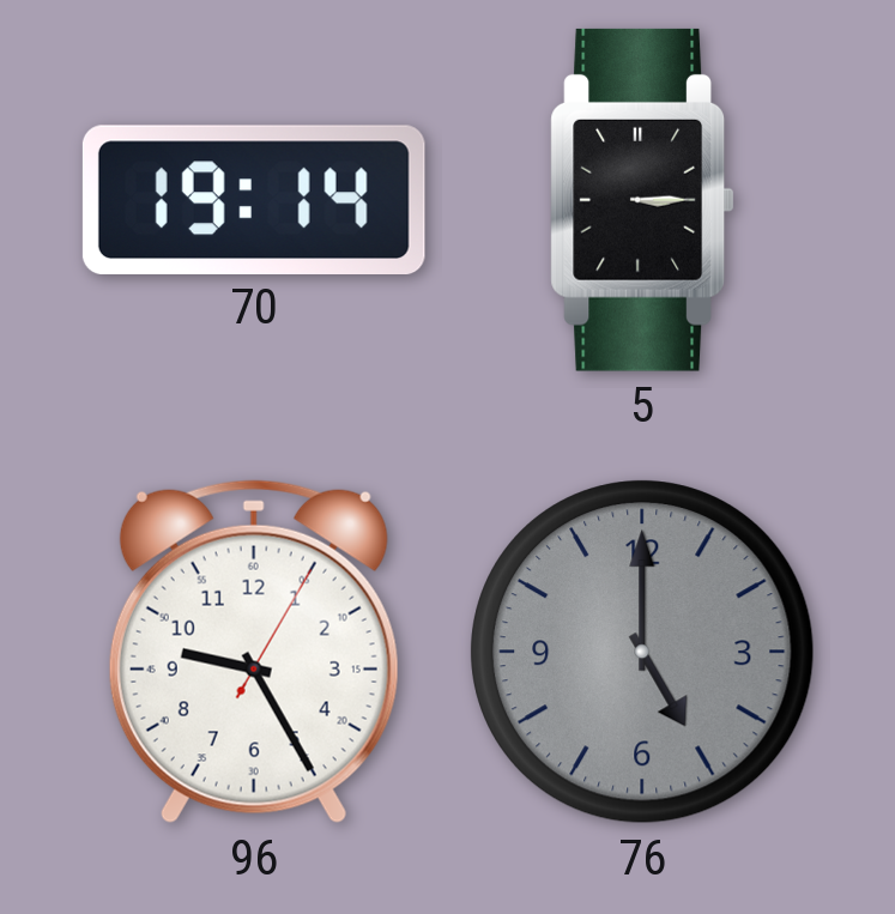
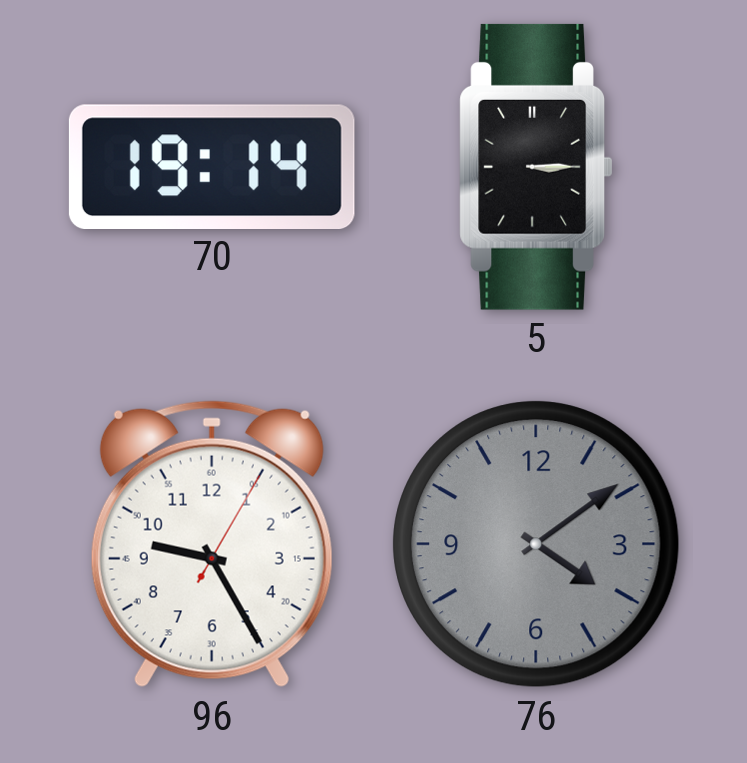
76: 5:00 -> 4:09
